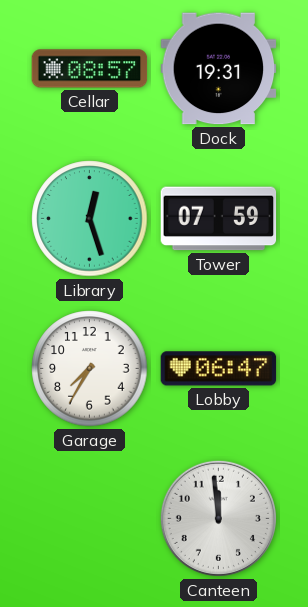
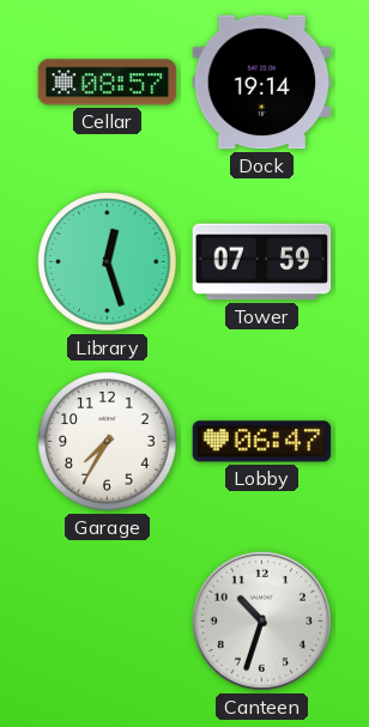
Dock: 19:31 -> 19:14
Canteen: 11:59 -> 10:33
